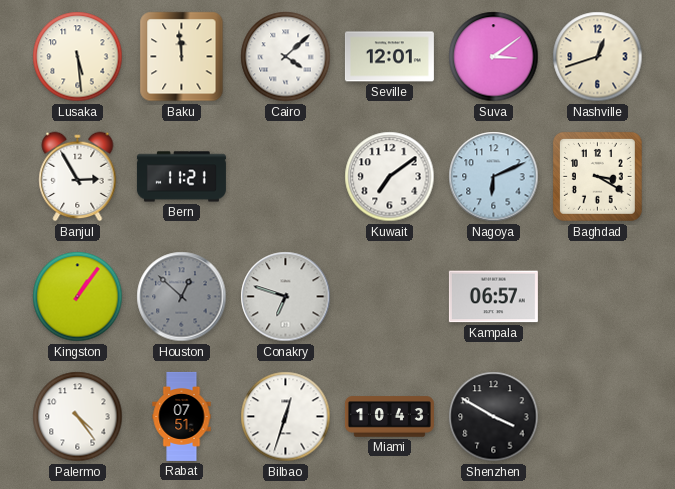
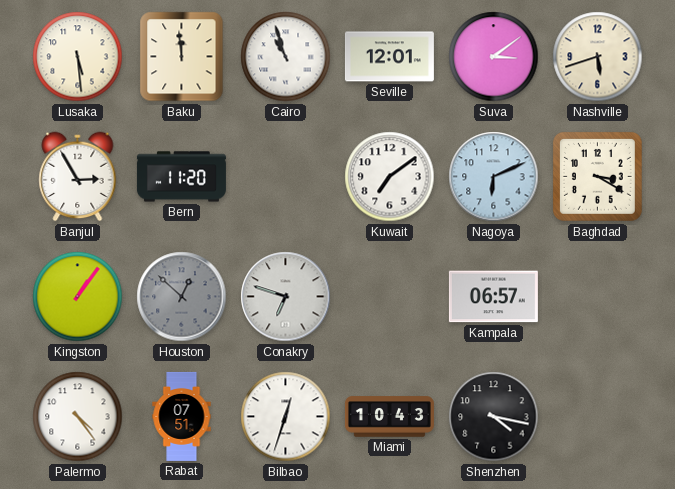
Cairo: 4:08 -> 10:57
Nashville: 12:42 -> 5:42
Bern: 11:21 -> 11:20
Shenzhen: 3:50 -> 4:17
